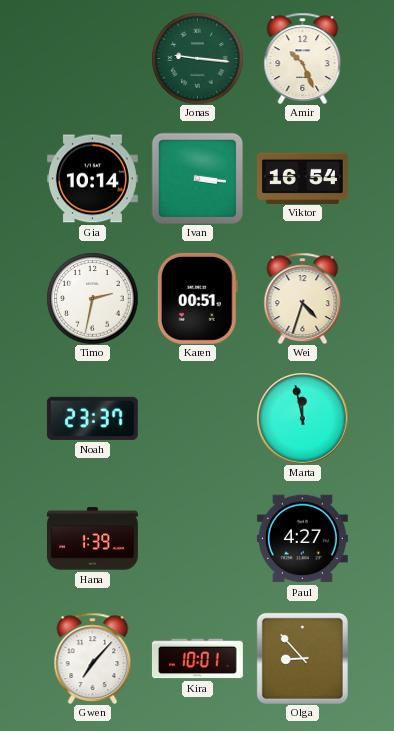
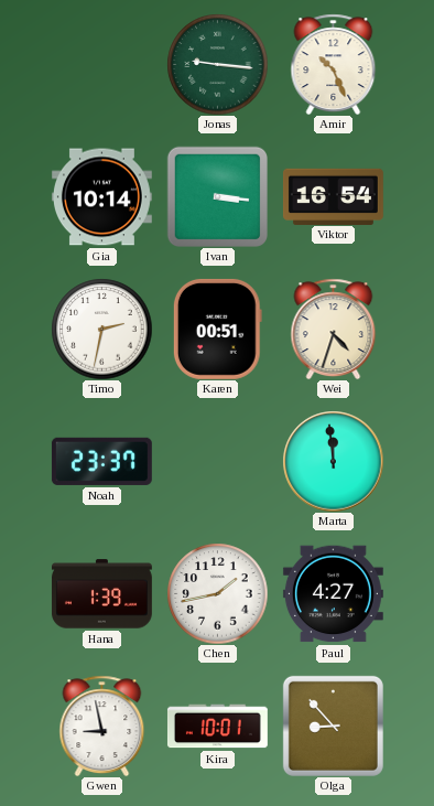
Marta: 11:58 -> 11:59
Chen: none -> 1:43
Gwen: 7:07 -> 8:58
